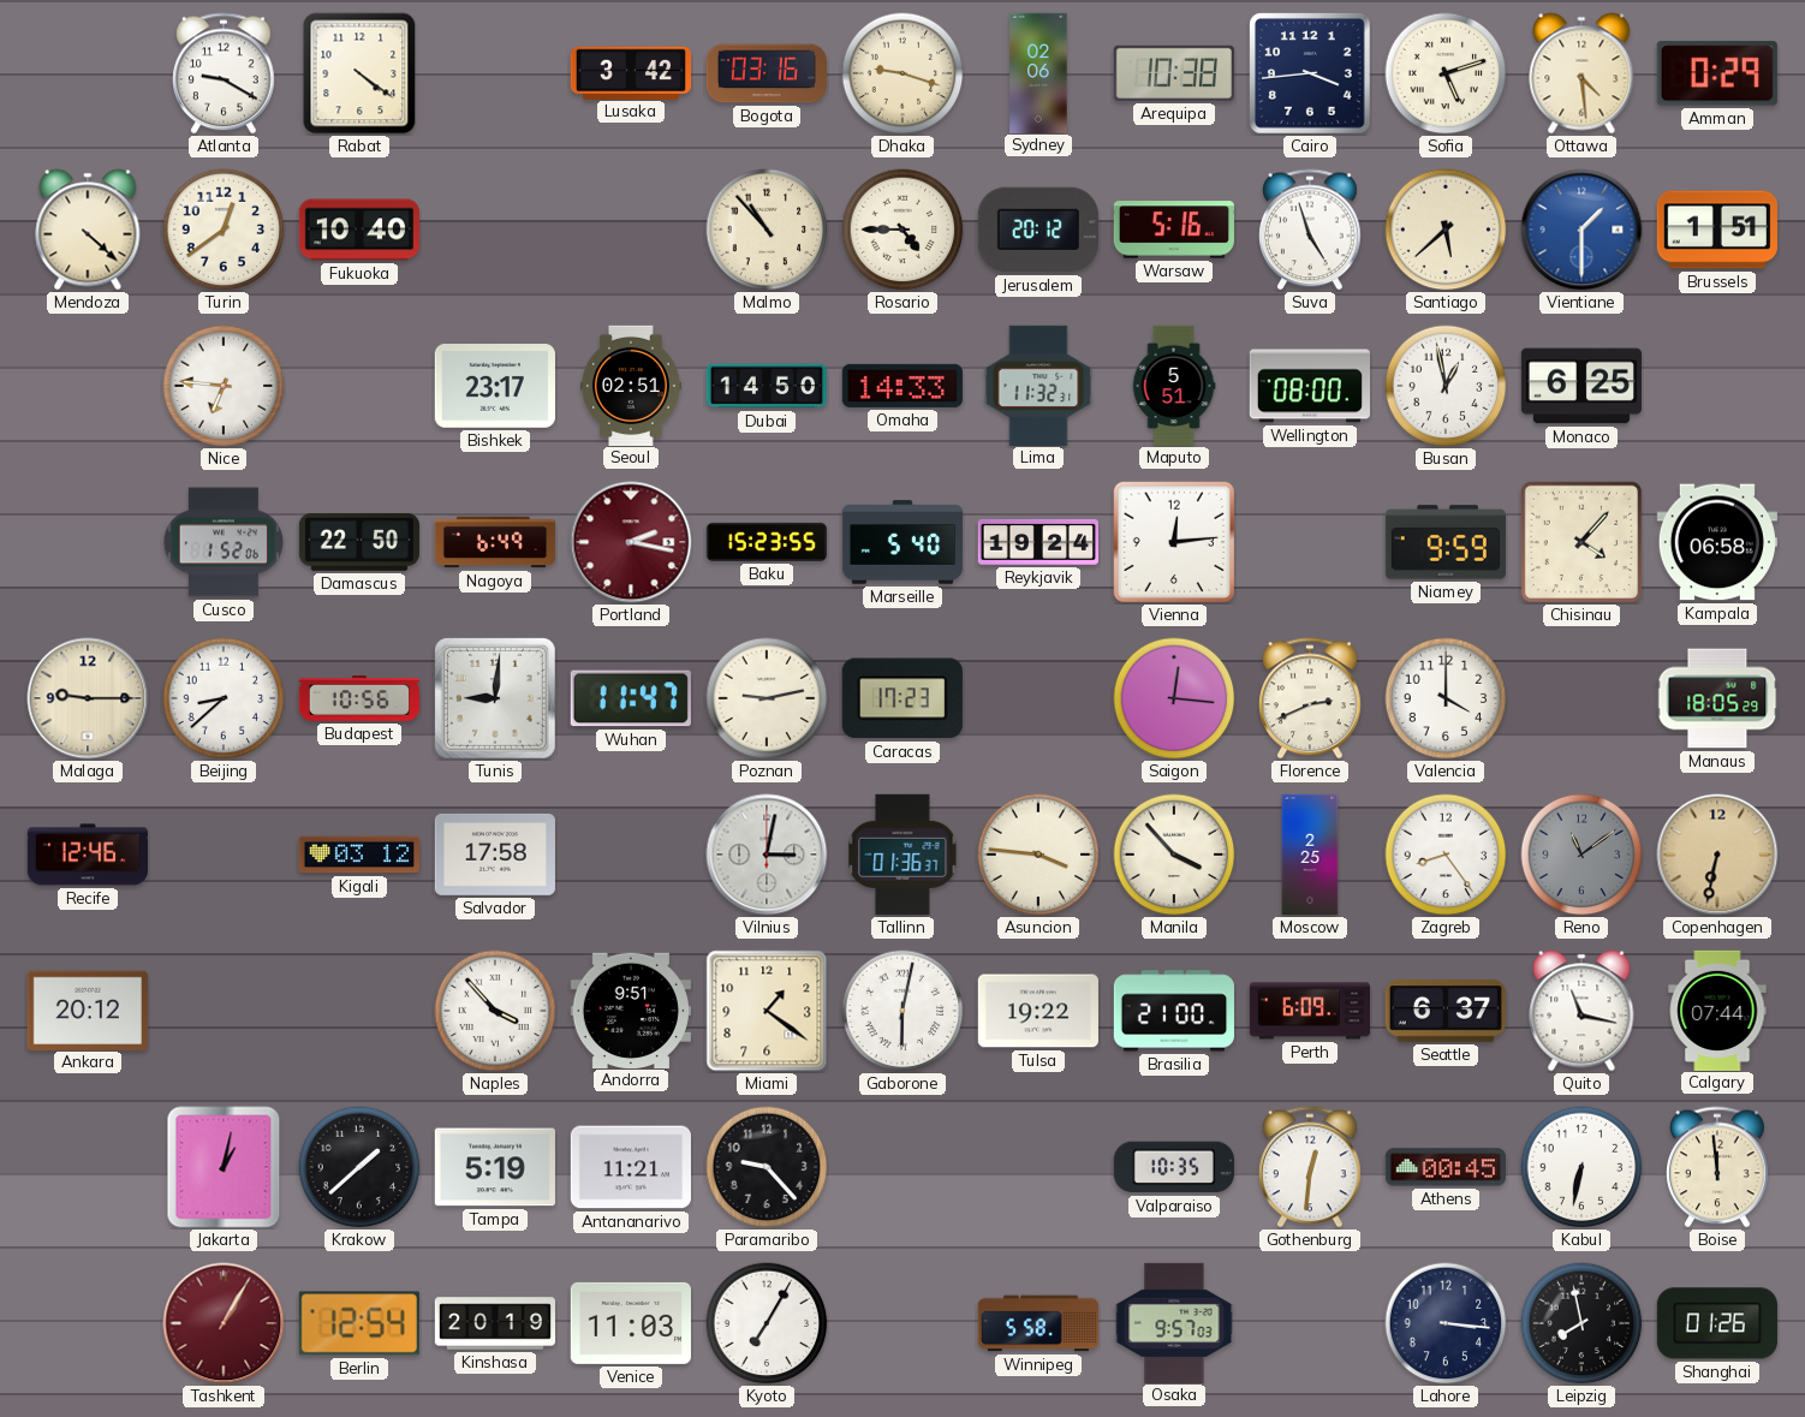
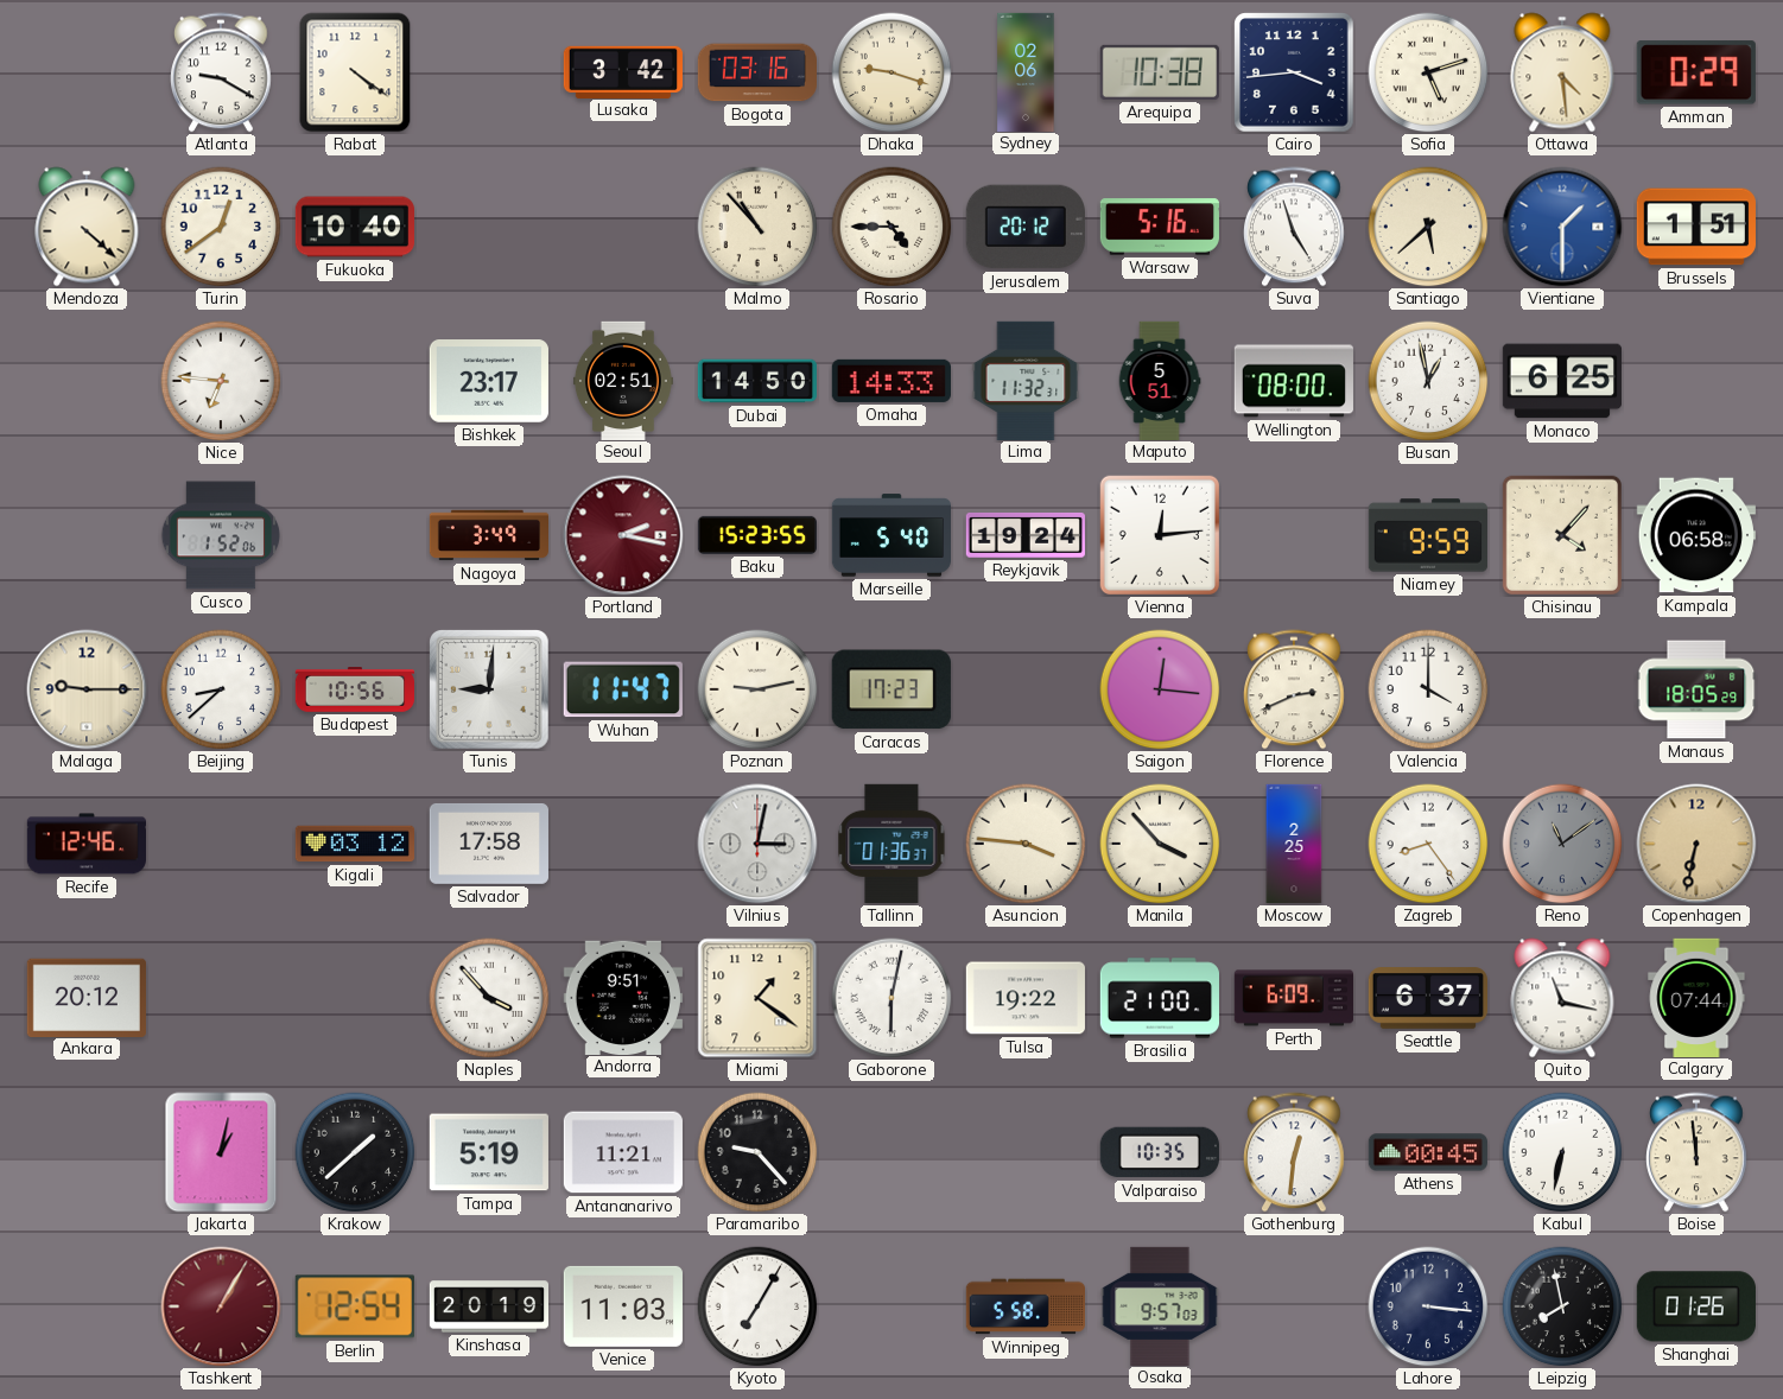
Damascus: 22:50 -> none
Nagoya: 6:49 -> 3:49
